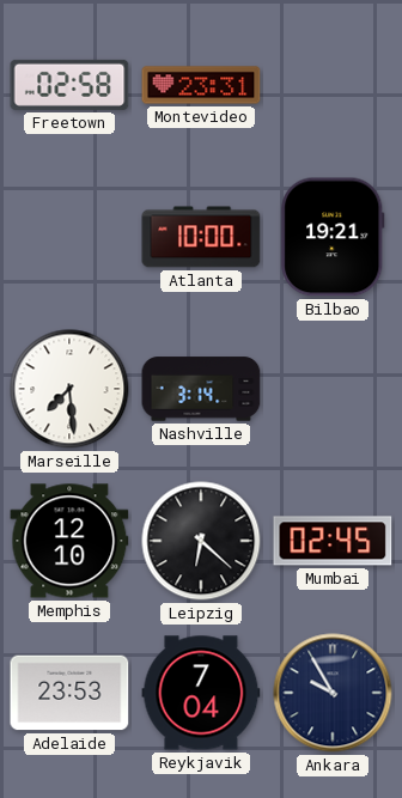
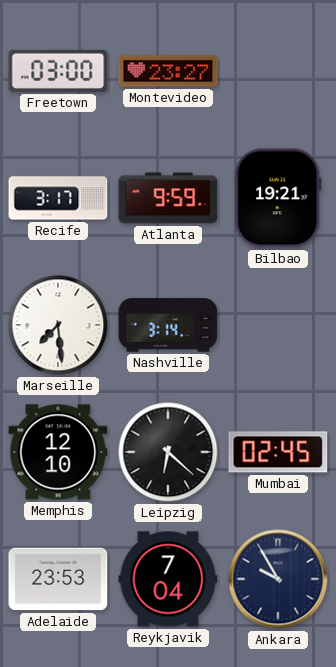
Freetown: 02:58 -> 03:00
Montevideo: 23:31 -> 23:27
Recife: none -> 3:17
Atlanta: 10:00 -> 9:59
